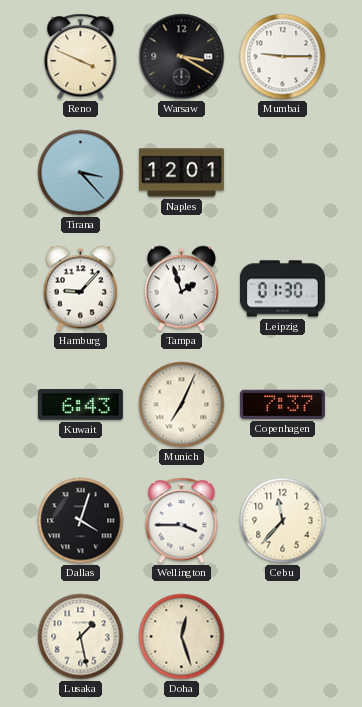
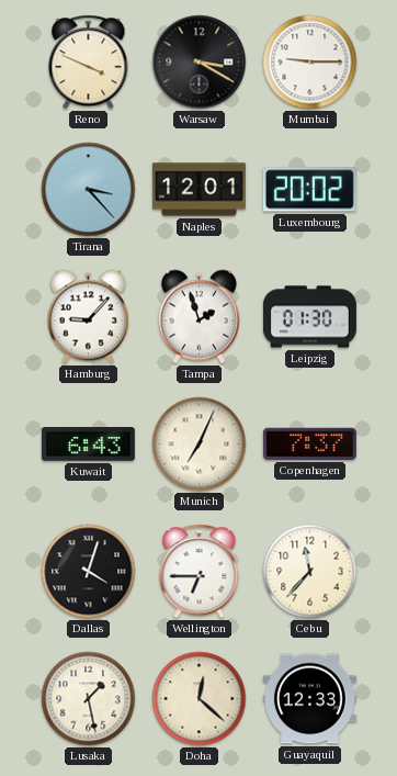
Luxembourg: none -> 20:02
Wellington: 3:45 -> 6:45
Doha: 12:27 -> 12:22
Guayaquil: none -> 12:33
